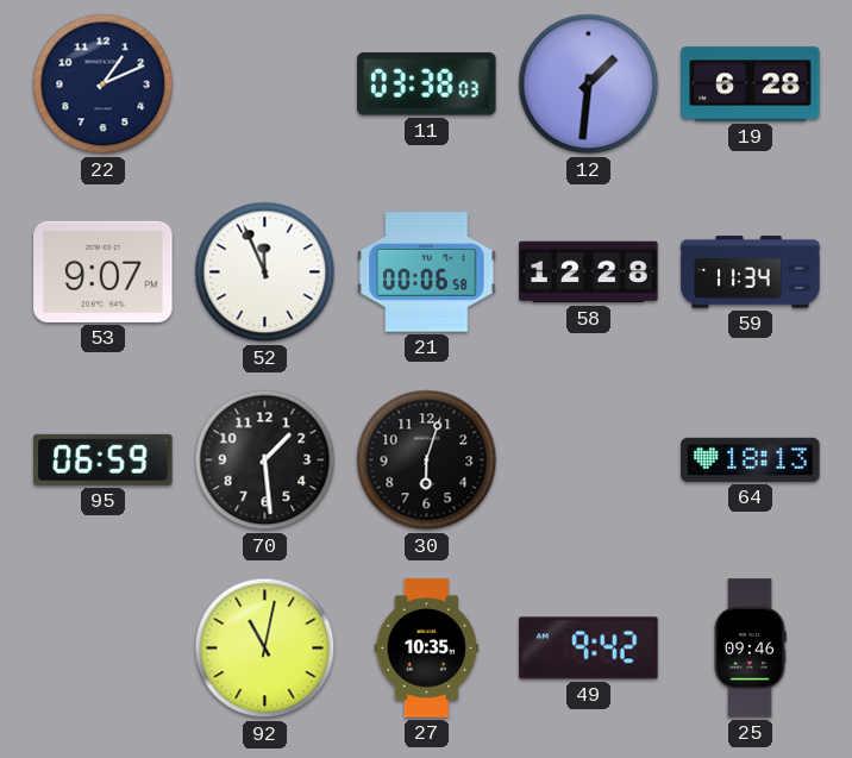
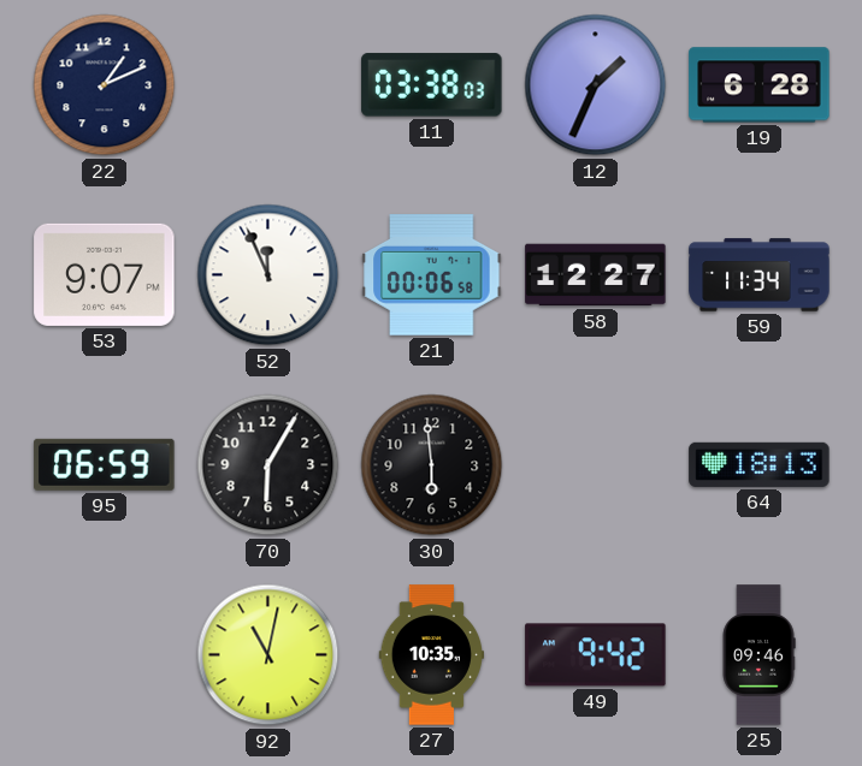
12: 1:31 -> 1:34
58: 12:28 -> 12:27
70: 1:29 -> 6:05
30: 6:03 -> 5:59
